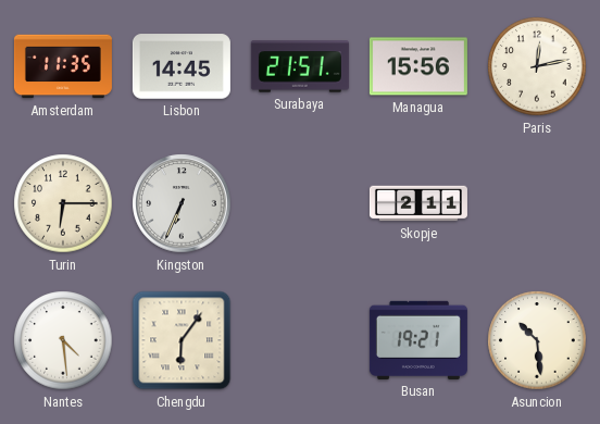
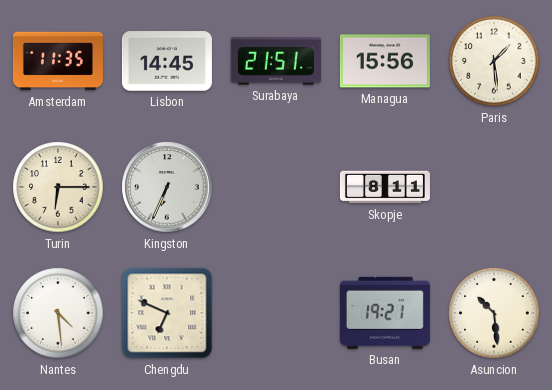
Paris: 12:13 -> 1:29
Skopje: 2:11 -> 8:11
Chengdu: 6:06 -> 6:49
